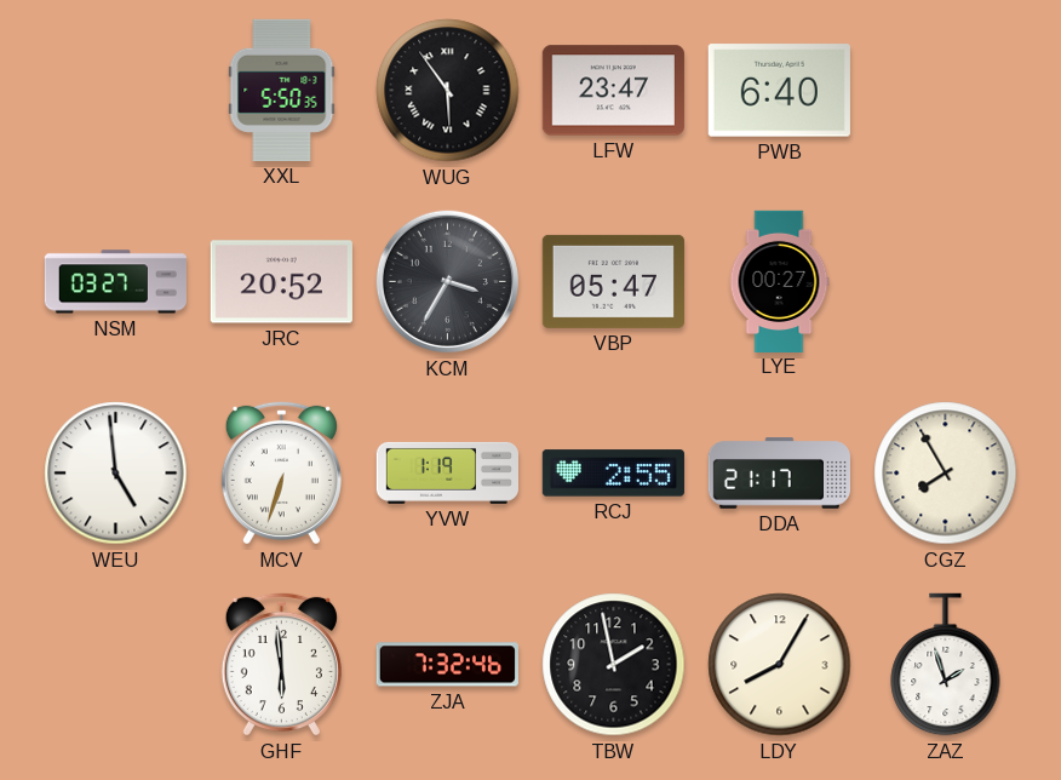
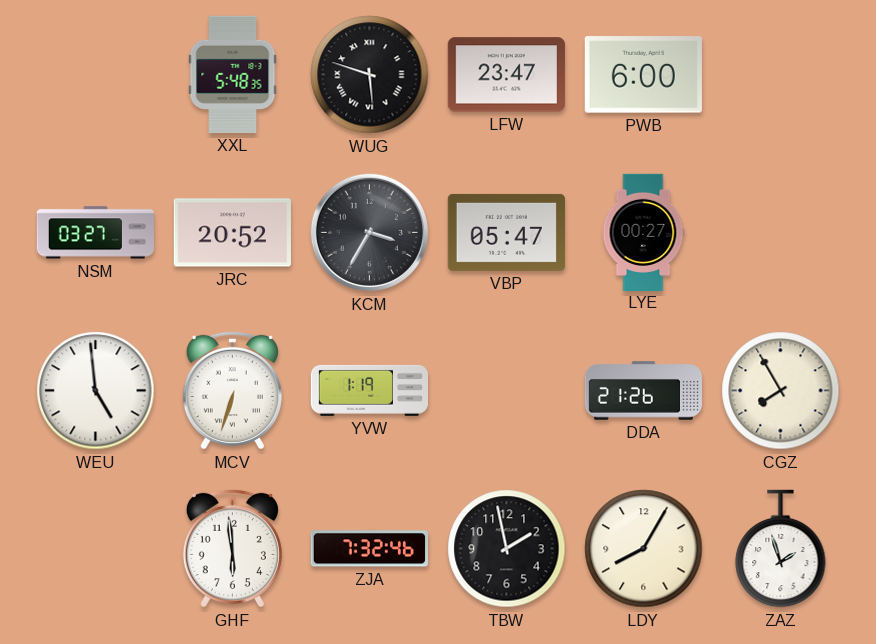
XXL: 5:50 -> 5:48
WUG: 5:54 -> 5:48
PWB: 6:40 -> 6:00
RCJ: 2:55 -> none
DDA: 21:17 -> 21:26
